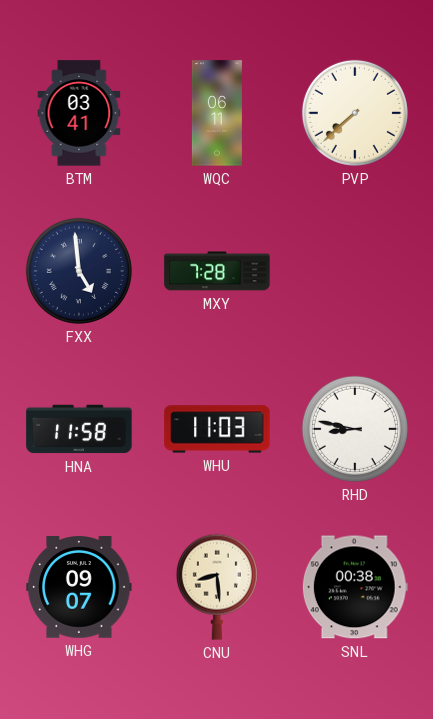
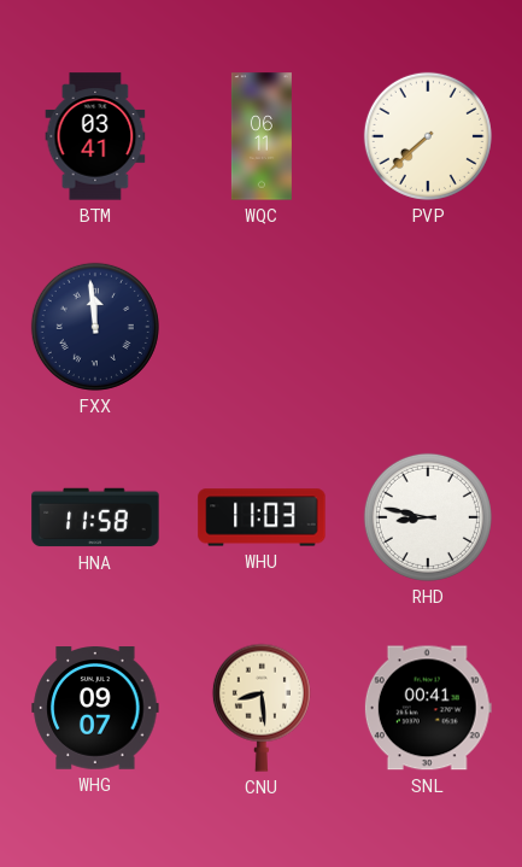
FXX: 4:59 -> 11:59
MXY: 7:28 -> none
SNL: 00:38 -> 00:41
